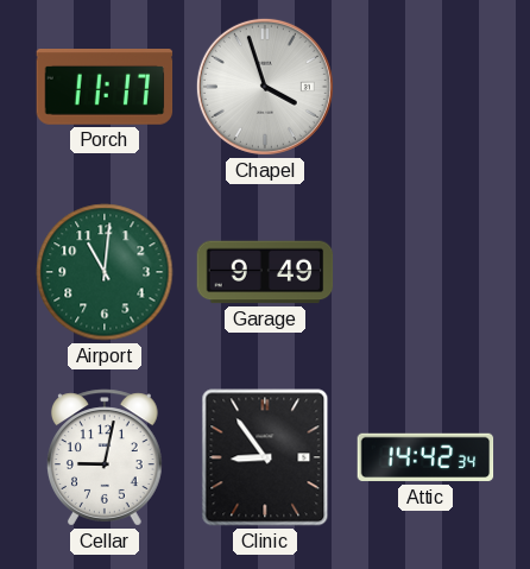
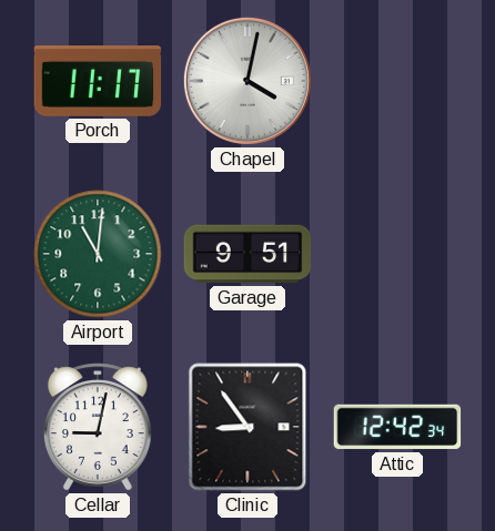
Chapel: 3:57 -> 4:02
Garage: 9:49 -> 9:51
Attic: 14:42 -> 12:42
